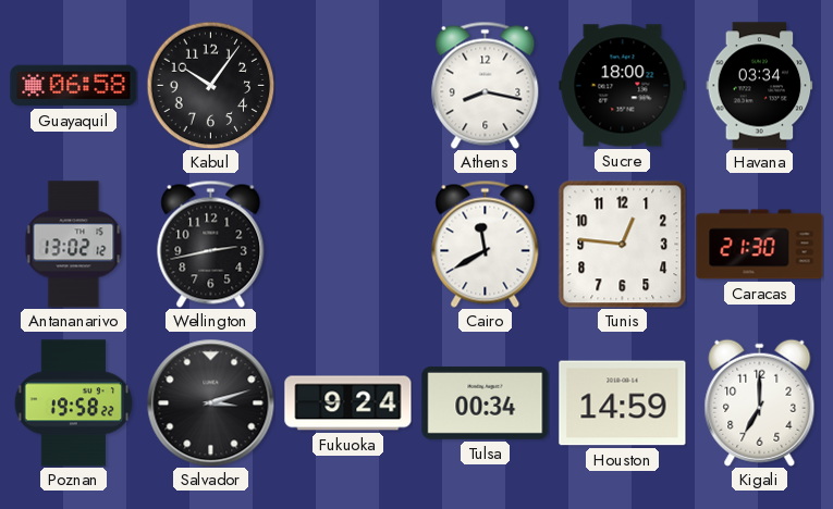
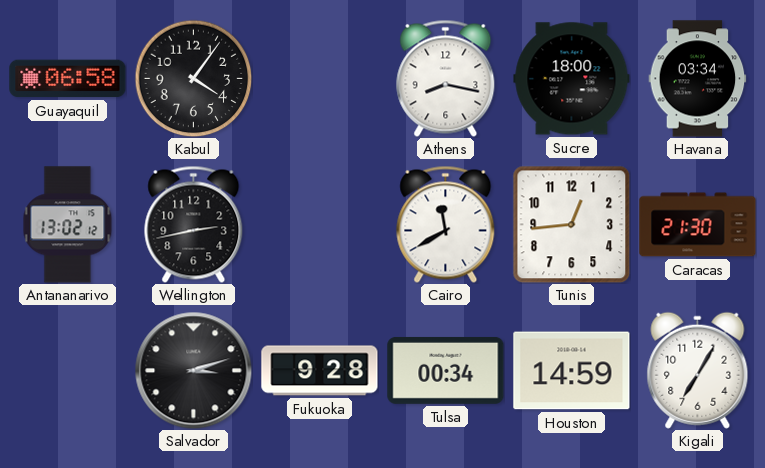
Kabul: 10:06 -> 4:06
Tunis: 12:46 -> 12:44
Poznan: 19:58 -> none
Fukuoka: 9:24 -> 9:28
Kigali: 7:00 -> 7:05
